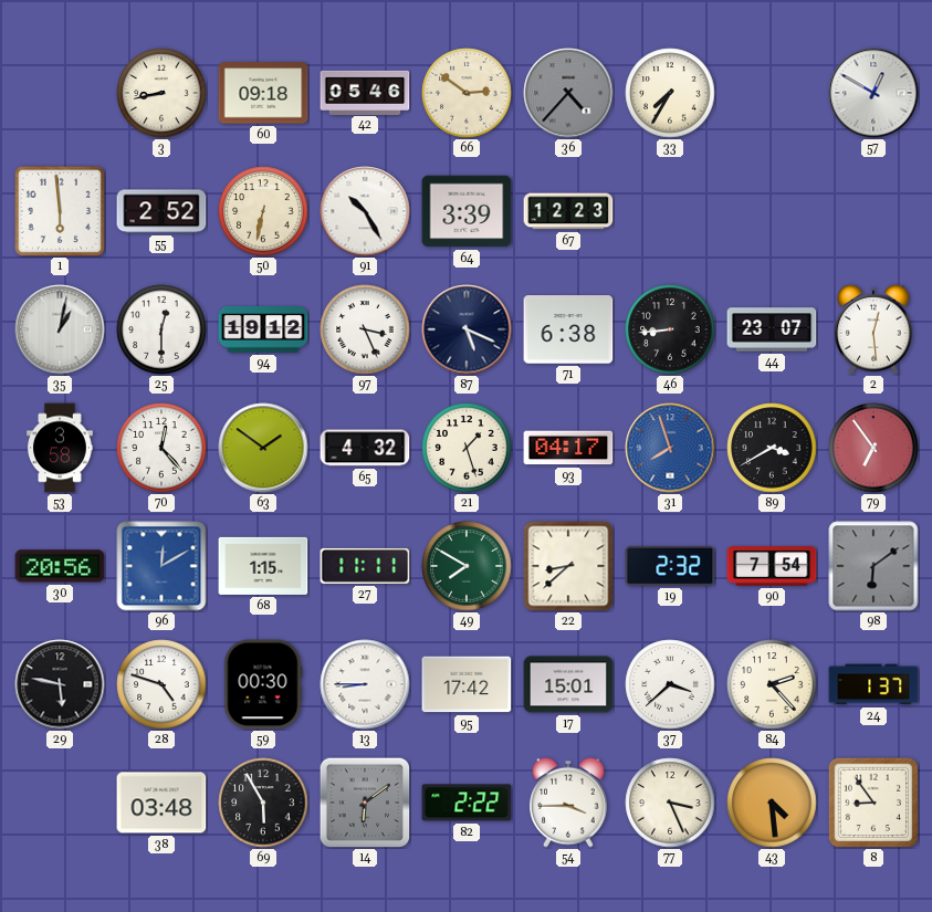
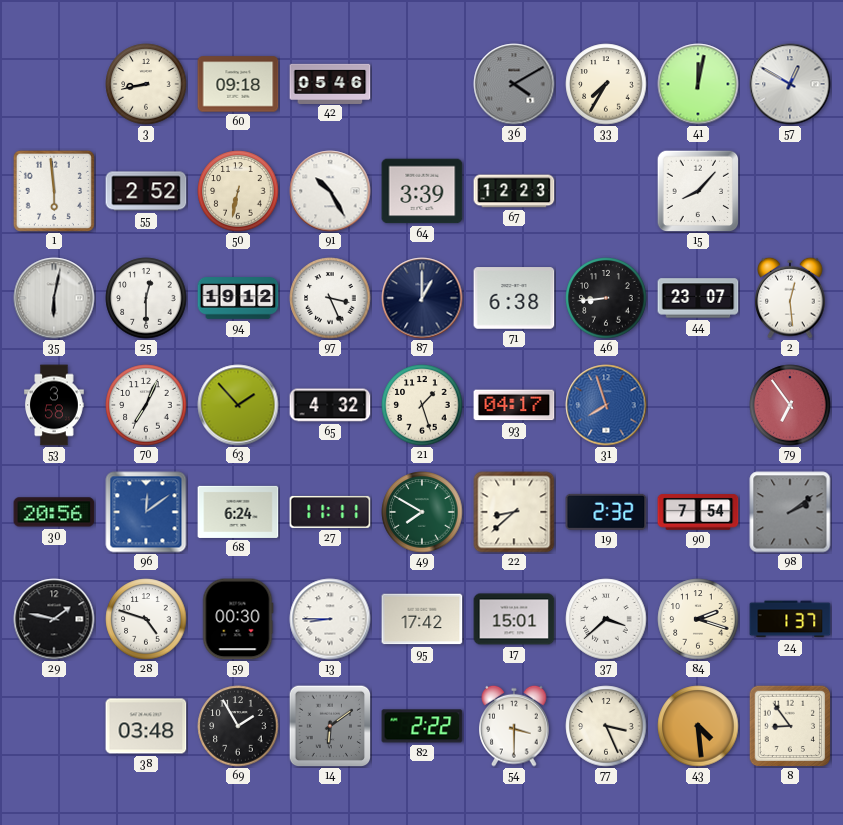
66: 2:51 -> none
36: 4:37 -> 4:10
41: none -> 12:02
15: none -> 8:07
35: 1:02 -> 6:02
87: 5:19 -> 1:00
70: 12:23 -> 7:04
63: 1:51 -> 1:53
89: 3:40 -> none
96: 12:10 -> 12:09
68: 1:15 -> 6:24
98: 6:09 -> 2:09
29: 5:47 -> 1:47
84: 2:23 -> 2:18
69: 5:55 -> 1:55
54: 3:45 -> 3:30
